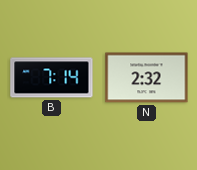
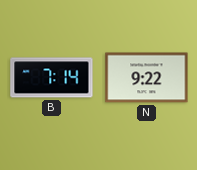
N: 2:32 -> 9:22
